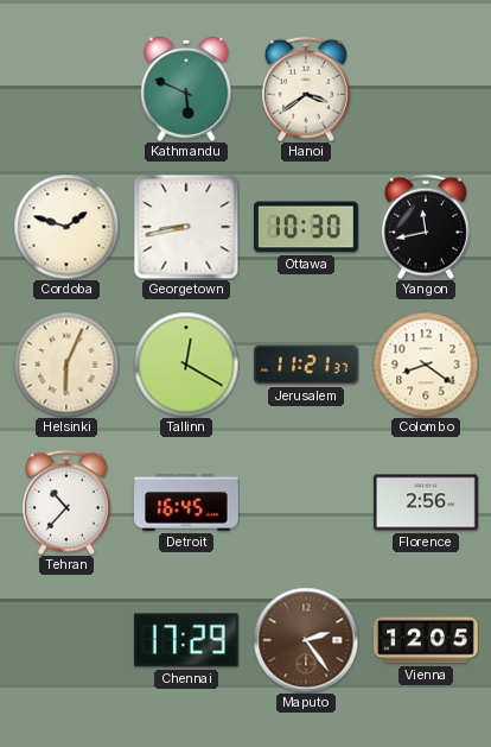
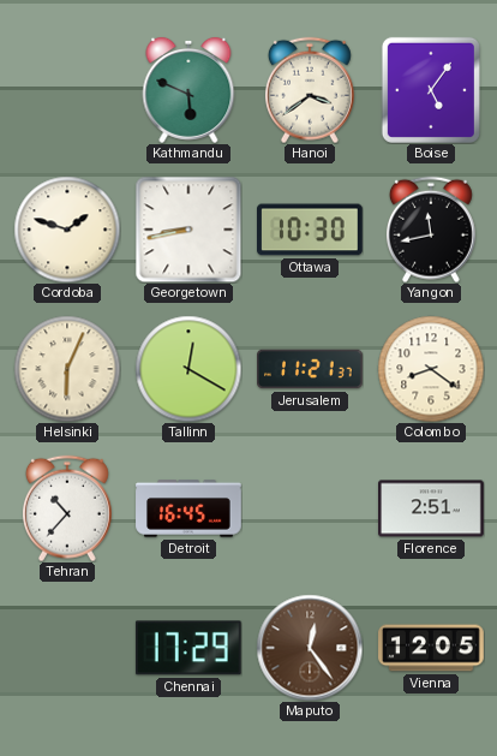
Boise: none -> 5:06
Florence: 2:56 -> 2:51
Maputo: 2:24 -> 12:24
